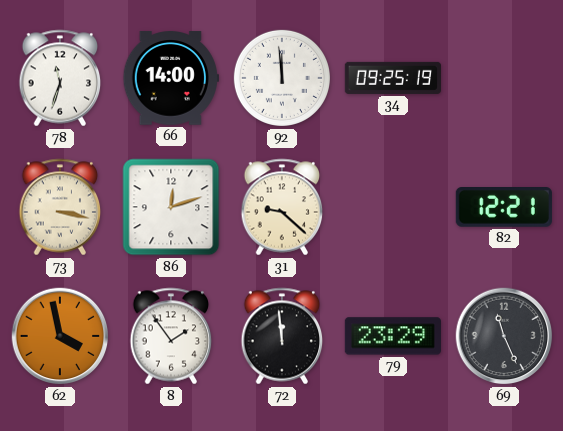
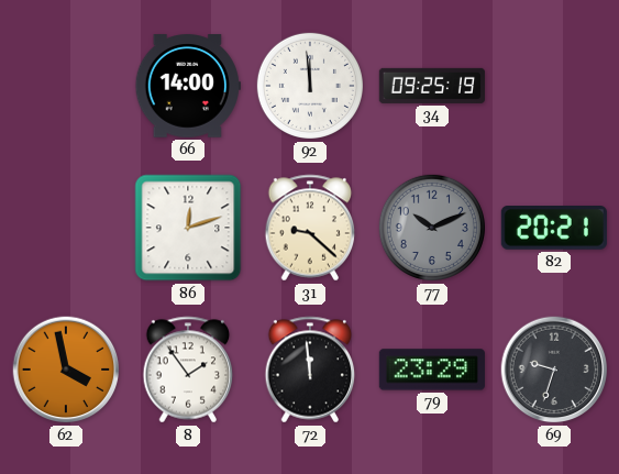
78: 11:33 -> none
73: 3:17 -> none
77: none -> 10:11
82: 12:21 -> 20:21
69: 11:26 -> 9:33
